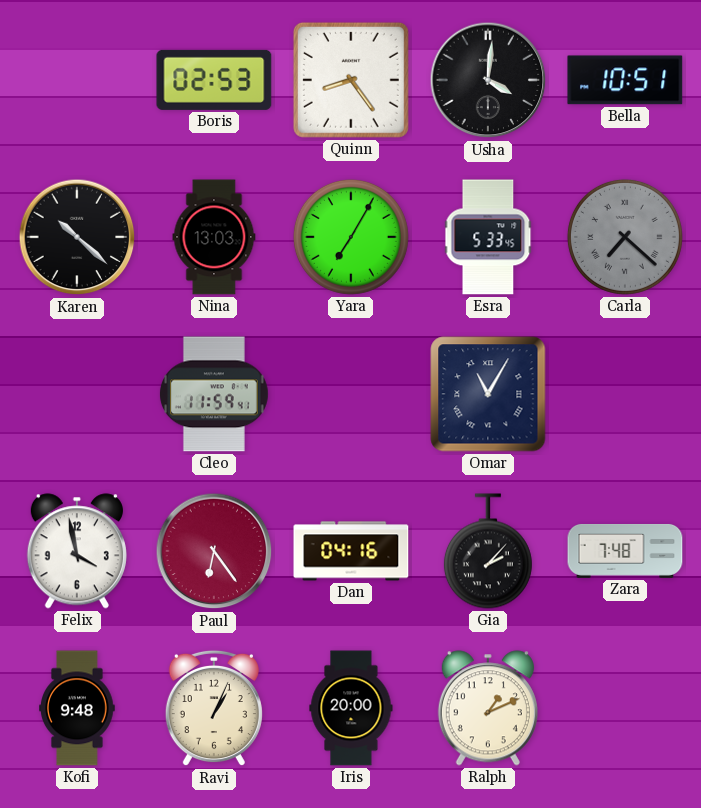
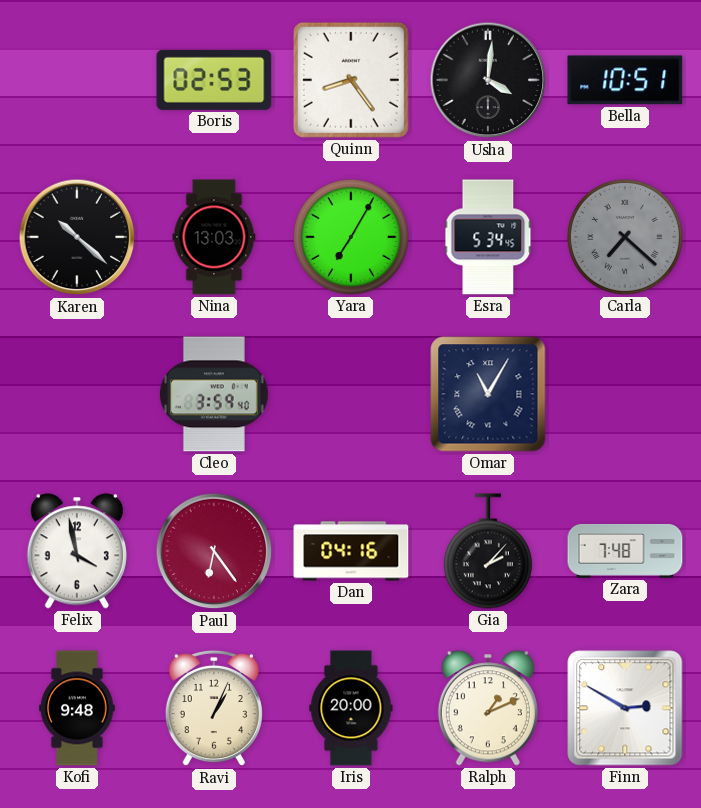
Esra: 5:33 -> 5:34
Cleo: 11:59 -> 3:59
Finn: none -> 2:50
